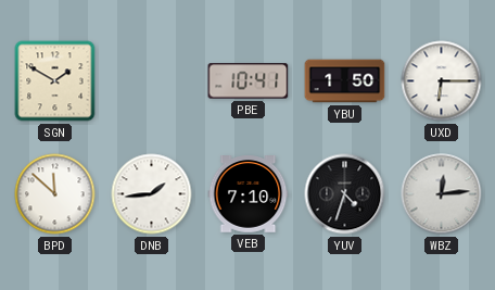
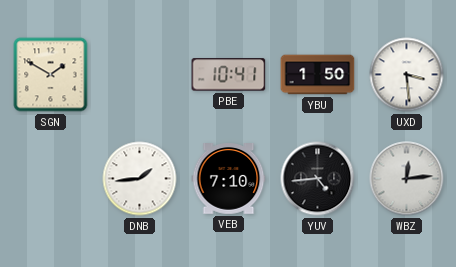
UXD: 6:15 -> 3:29
BPD: 11:52 -> none
YUV: 4:33 -> 4:44
